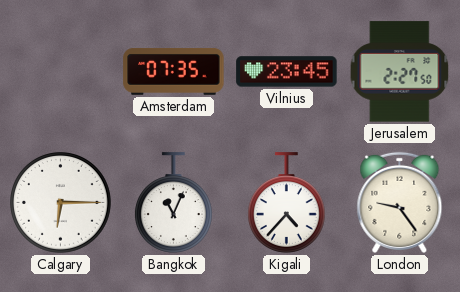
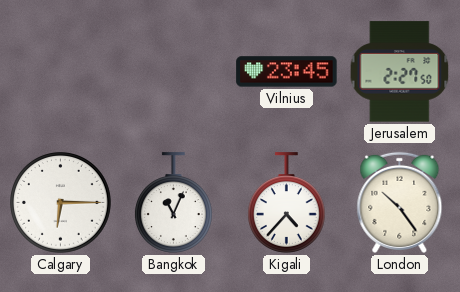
Amsterdam: 07:35 -> none
London: 9:24 -> 10:24
